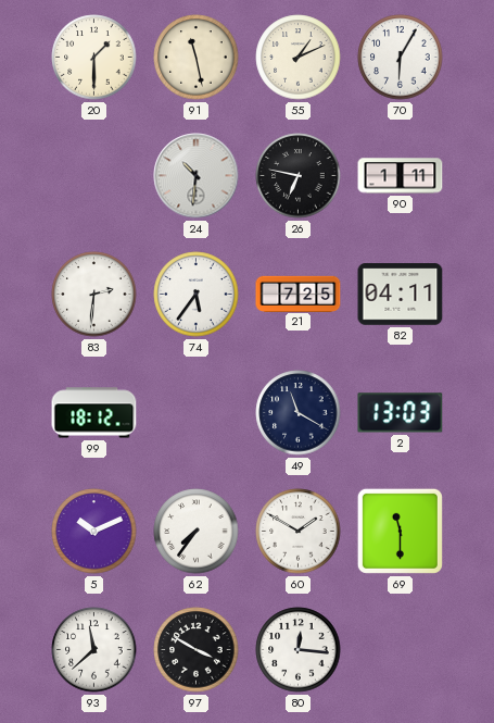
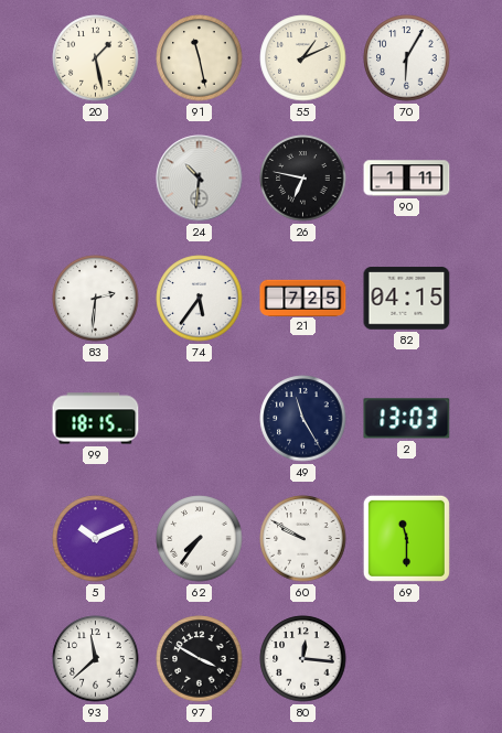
20: 1:30 -> 1:28
82: 04:11 -> 04:15
99: 18:12 -> 18:15
49: 11:20 -> 11:25
60: 1:50 -> 9:50
